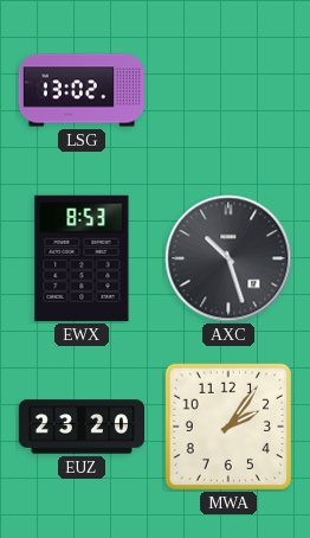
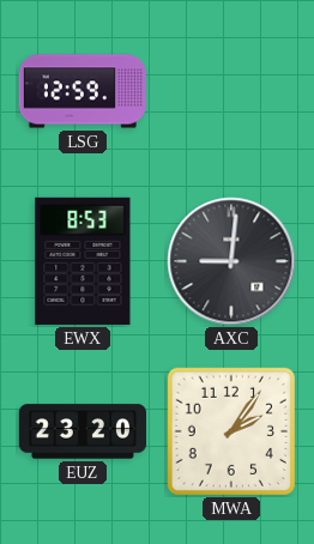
LSG: 13:02 -> 12:59
AXC: 10:27 -> 9:01
